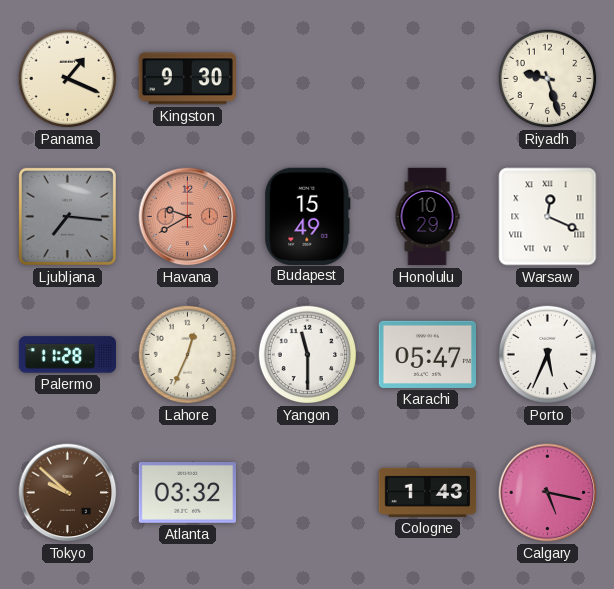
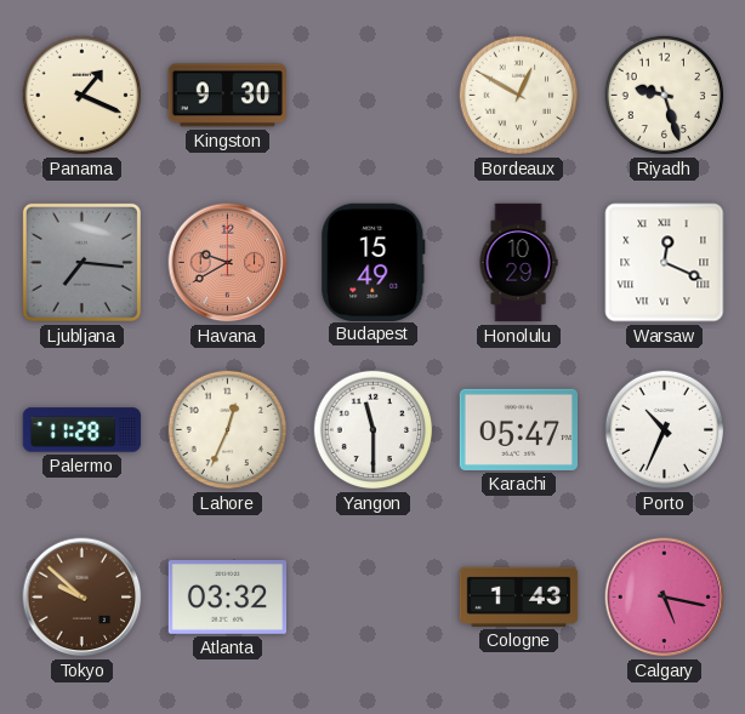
Bordeaux: none -> 12:50
Porto: 5:34 -> 10:34
